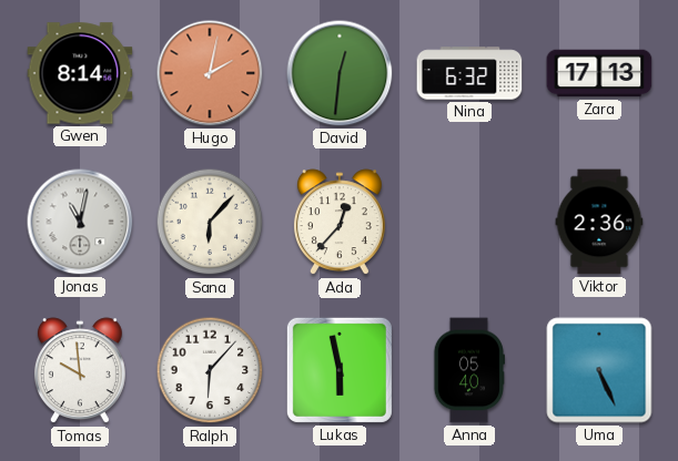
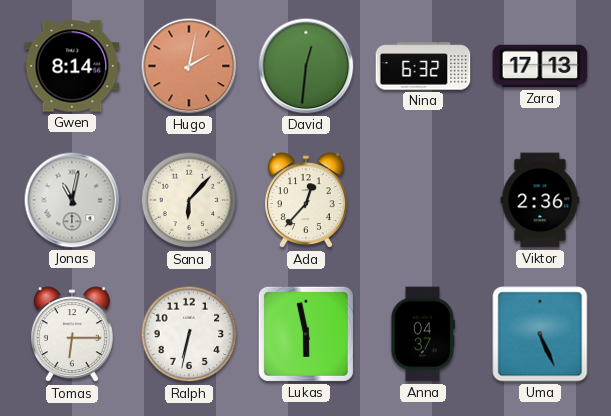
Tomas: 9:59 -> 6:15
Ralph: 6:07 -> 6:32
Anna: 05:40 -> 04:37
